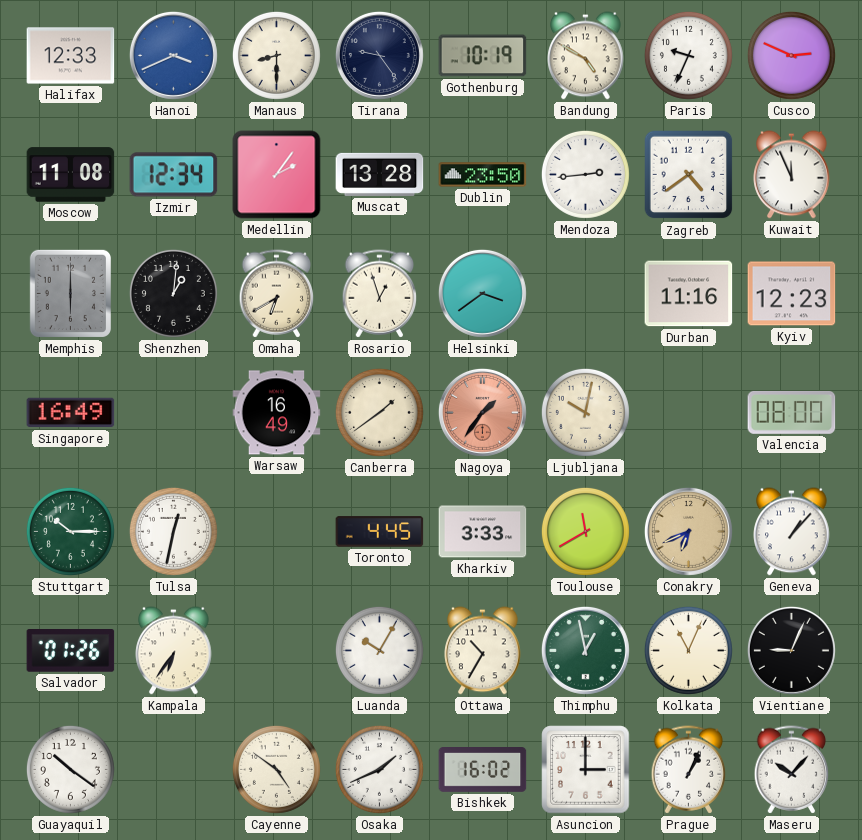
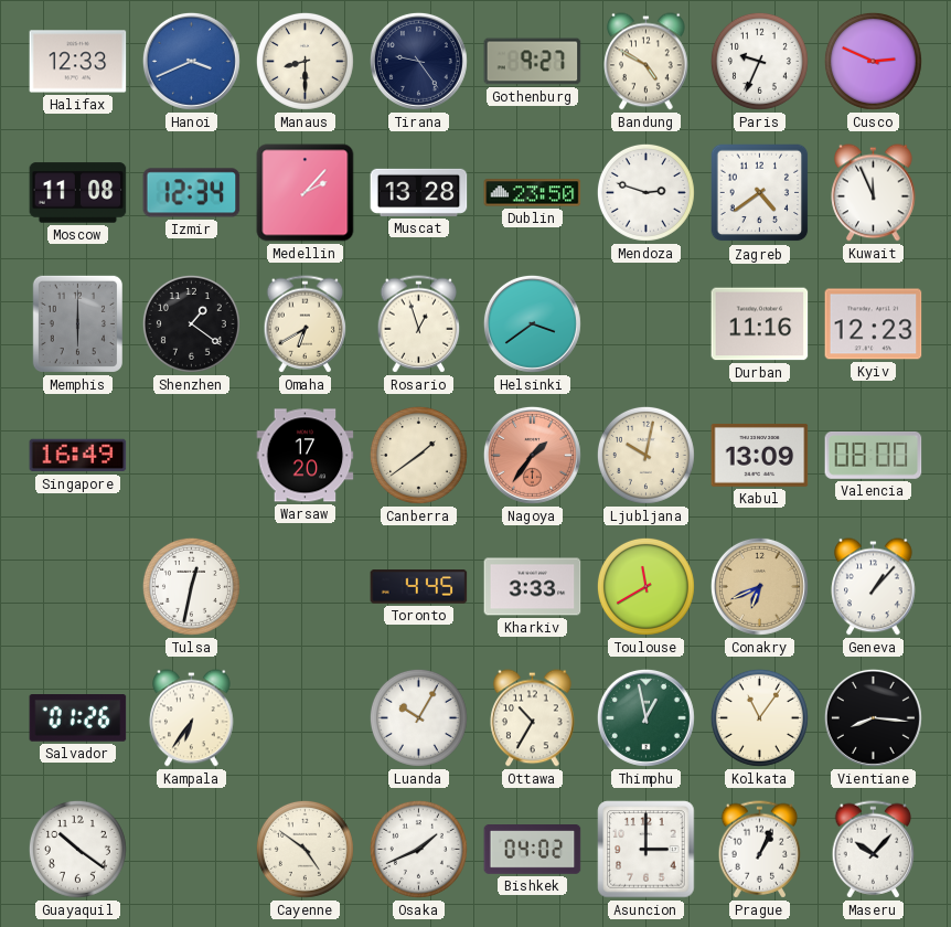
Gothenburg: 10:19 -> 9:27
Medellin: 2:06 -> 2:07
Mendoza: 2:44 -> 2:48
Shenzhen: 1:01 -> 1:21
Warsaw: 16:49 -> 17:20
Kabul: none -> 13:09
Stuttgart: 10:15 -> none
Kolkata: 11:04 -> 11:06
Vientiane: 9:04 -> 8:16
Bishkek: 16:02 -> 04:02
